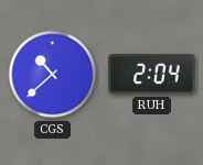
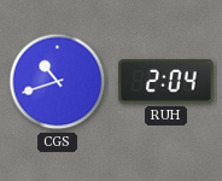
CGS: 10:38 -> 10:42
